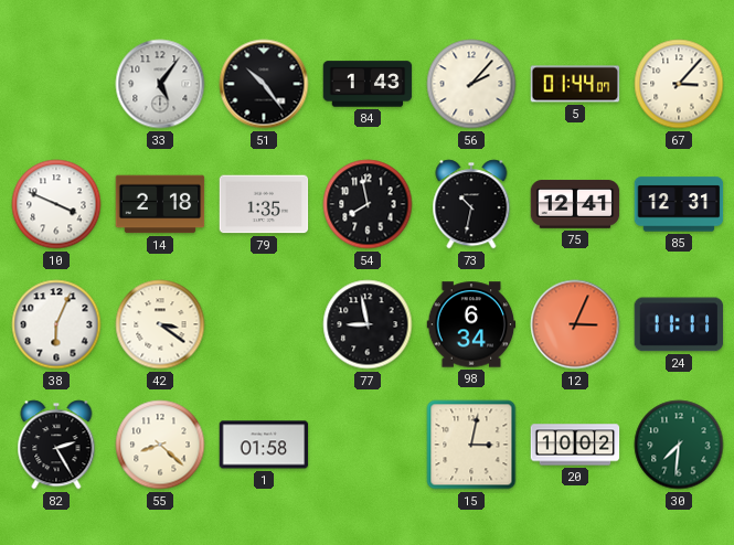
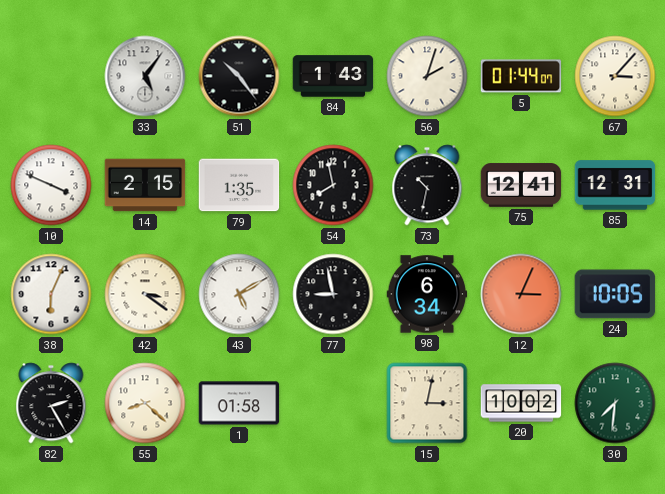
56: 2:07 -> 2:03
14: 2:18 -> 2:15
43: none -> 5:10
24: 11:11 -> 10:05
